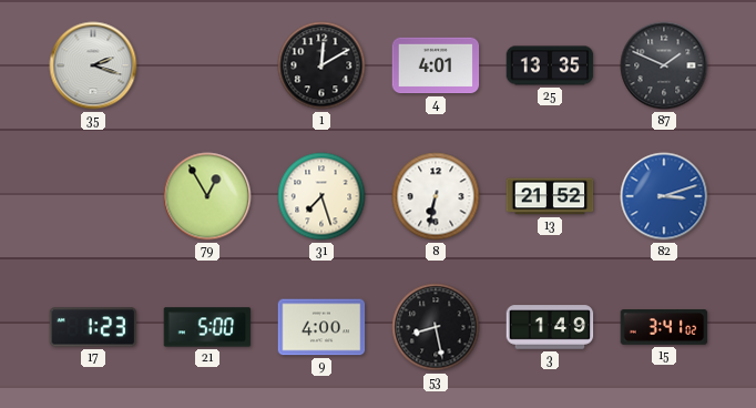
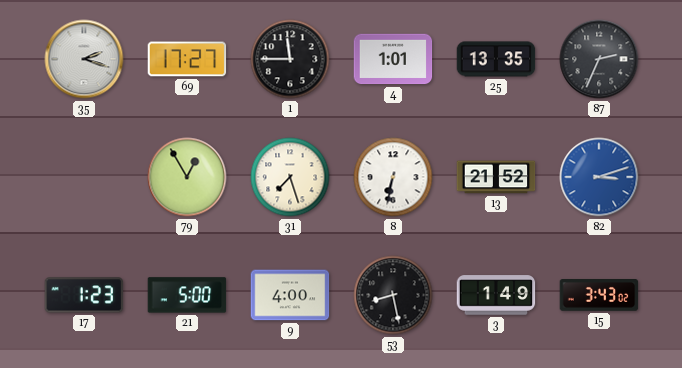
69: none -> 17:27
1: 12:10 -> 11:45
4: 4:01 -> 1:01
87: 1:49 -> 2:34
15: 3:41 -> 3:43
